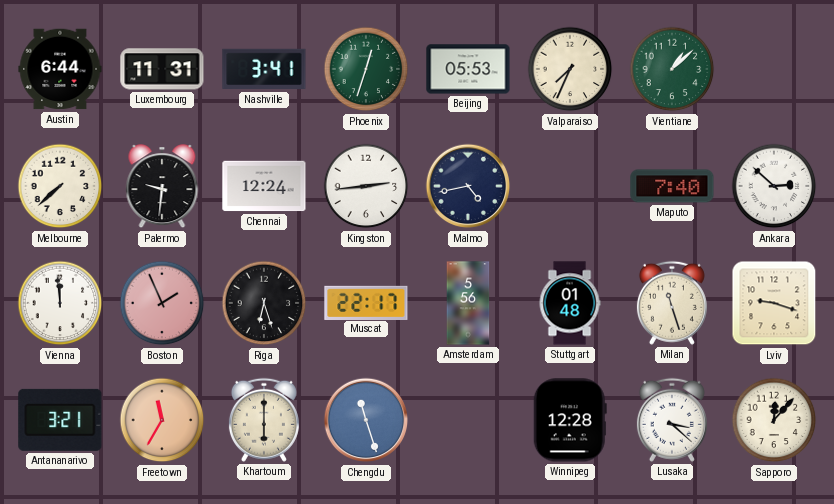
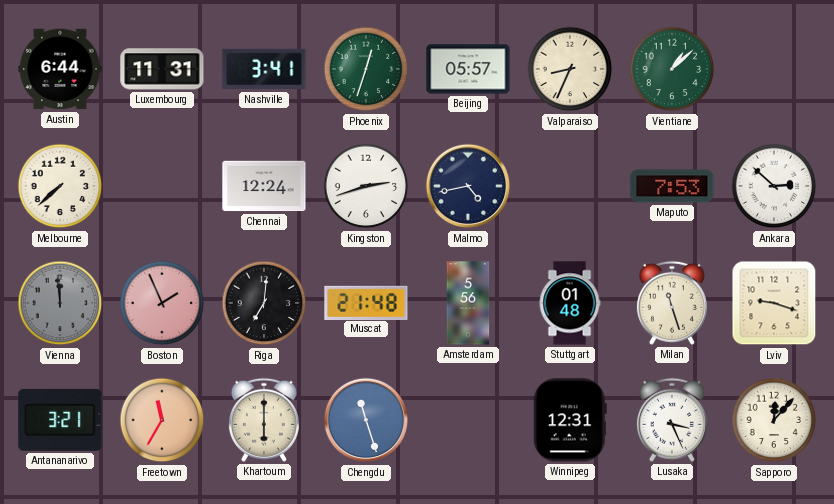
Beijing: 05:53 -> 05:57
Valparaiso: 7:34 -> 8:34
Palermo: 9:31 -> none
Kingston: 2:44 -> 2:42
Maputo: 7:40 -> 7:53
Vienna dial: white -> grey
Riga: 6:27 -> 7:01
Muscat: 22:17 -> 21:48
Winnipeg: 12:28 -> 12:31
Lusaka: 3:22 -> 3:26
